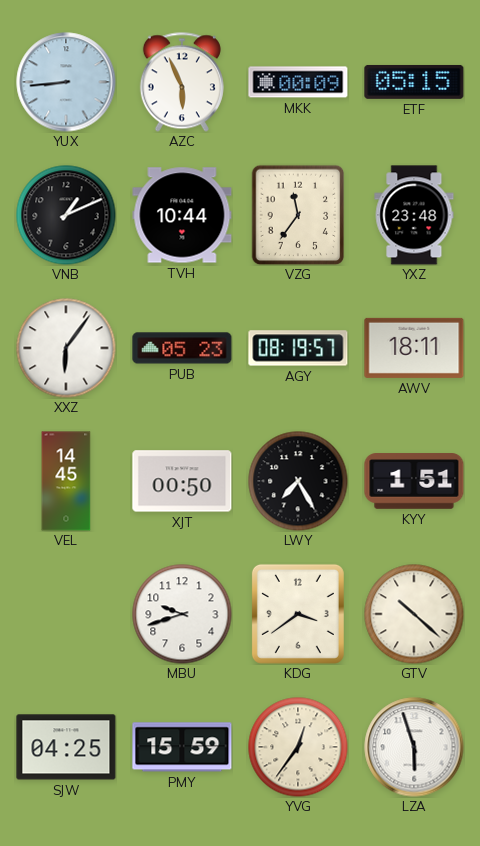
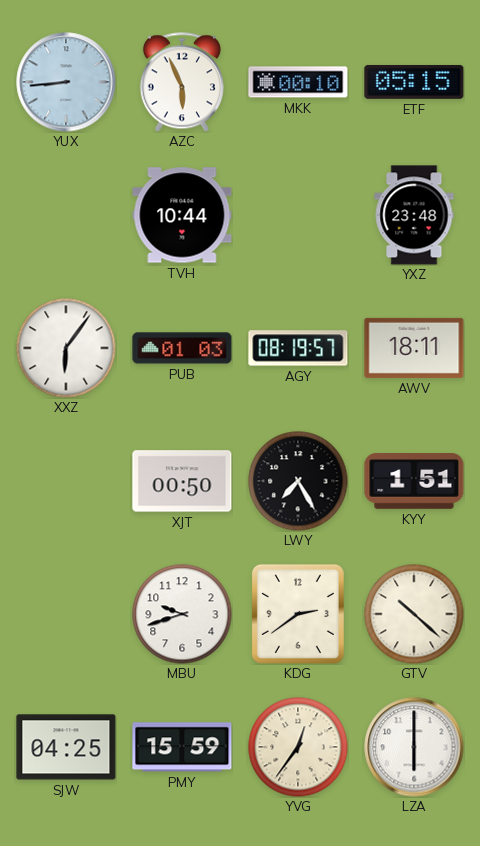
MKK: 00:09 -> 00:10
VNB: 1:11 -> none
VZG: 11:36 -> none
PUB: 05:23 -> 01:03
VEL: 14:45 -> none
KDG: 3:39 -> 2:39
LZA: 5:57 -> 6:00
